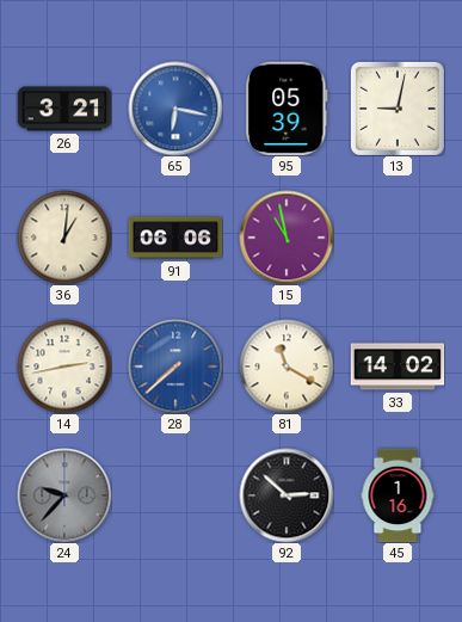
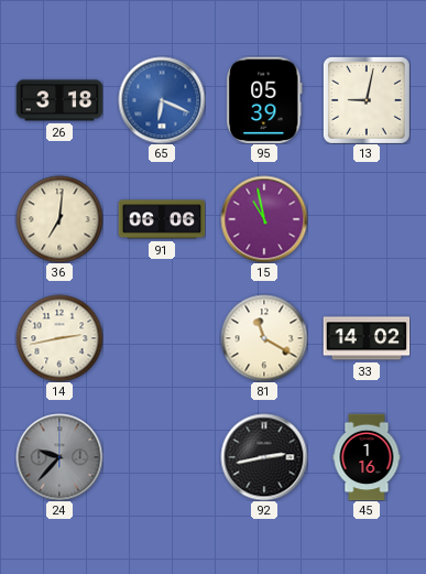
26: 3:21 -> 3:18
65: 6:17 -> 6:19
36: 1:01 -> 7:01
28: 7:38 -> none
92: 2:52 -> 2:43
